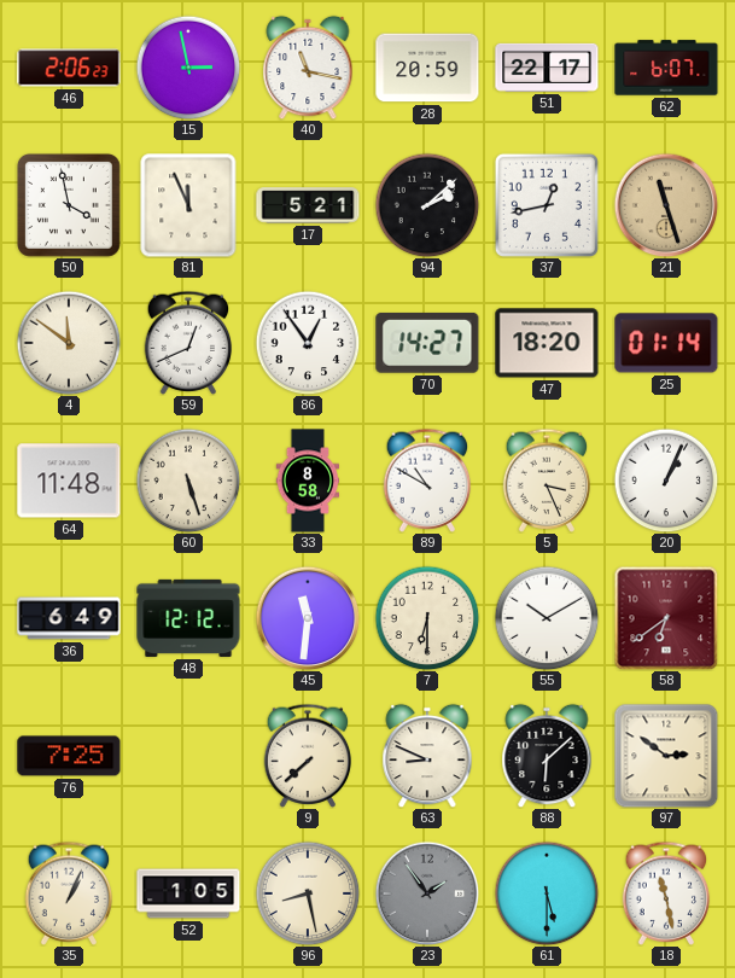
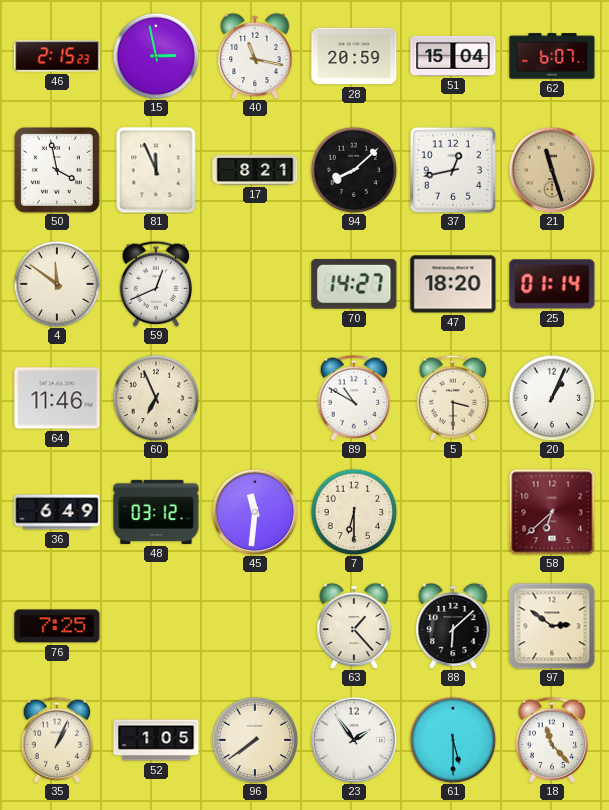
46: 2:06 -> 2:15
51: 22:17 -> 15:04
17: 5:21 -> 8:21
94: 2:08 -> 8:08
86: 12:54 -> none
64: 11:48 -> 11:46
60: 5:27 -> 6:56
33: 8:58 -> none
5: 3:26 -> 3:30
48: 12:12 -> 03:12
55: 10:10 -> none
58: 6:39 -> 6:38
9: 7:38 -> none
63: 8:49 -> 1:23
96: 8:28 -> 7:39
23 dial: grey -> white
18: 11:28 -> 11:23
